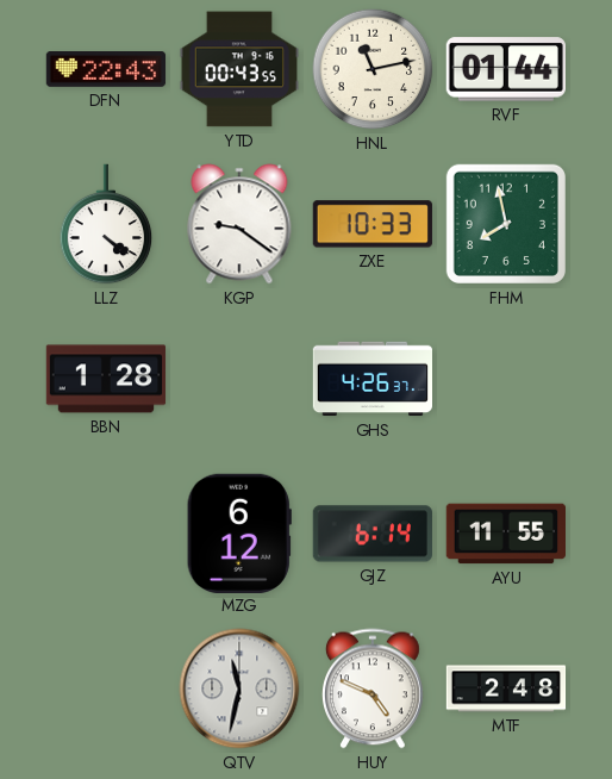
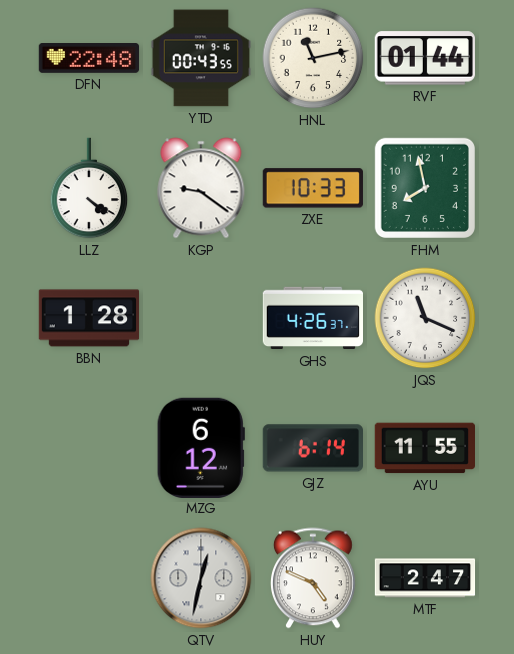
DFN: 22:43 -> 22:48
JQS: none -> 11:19
QTV: 11:32 -> 12:32
MTF: 2:48 -> 2:47
